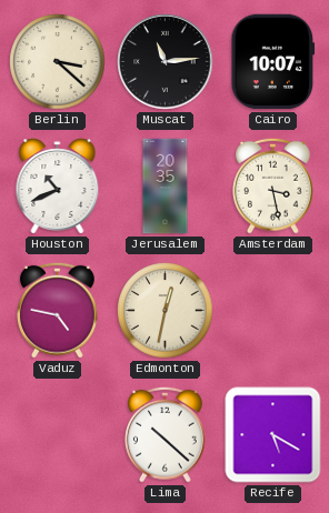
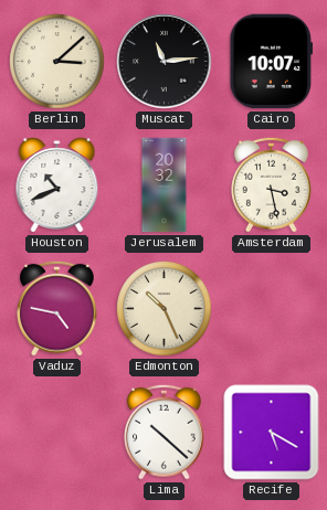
Berlin: 3:22 -> 3:08
Jerusalem: 20:35 -> 20:32
Edmonton: 12:32 -> 10:26
